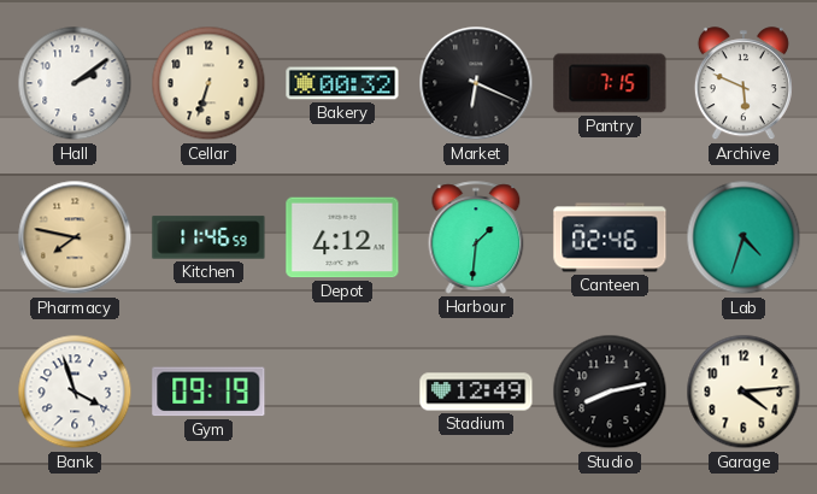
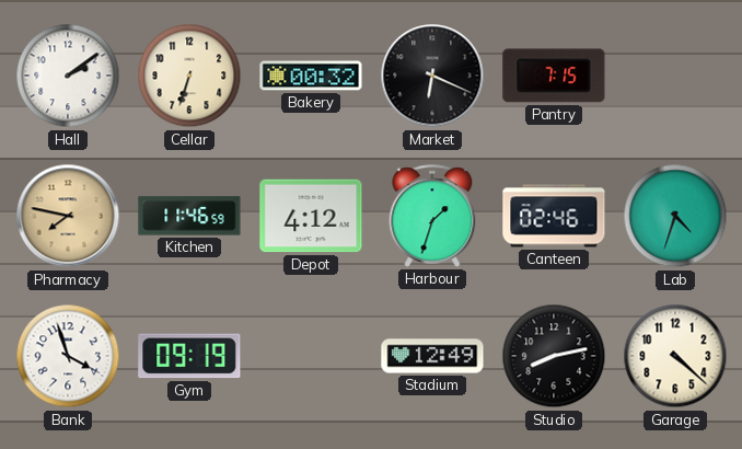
Archive: 5:49 -> none
Harbour: 1:31 -> 1:33
Garage: 4:14 -> 4:22
